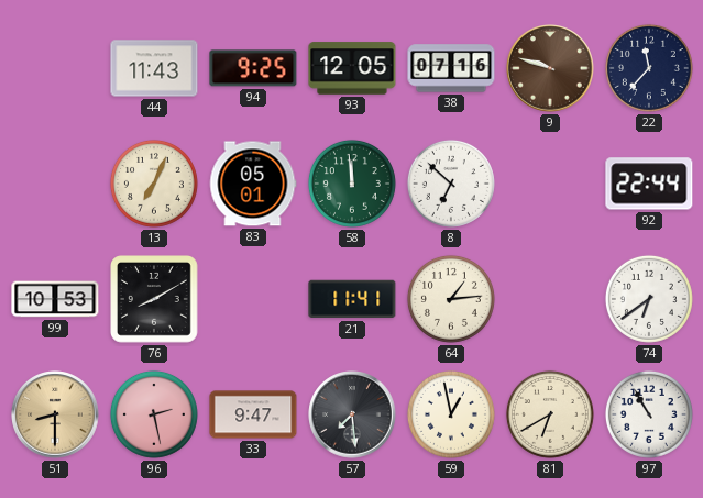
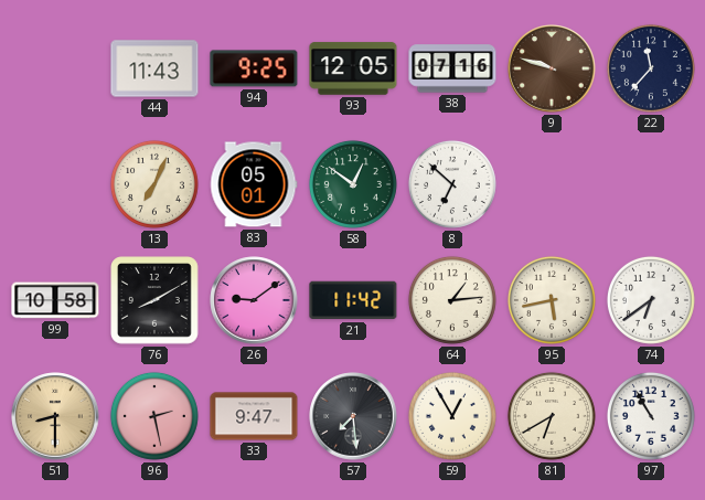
58: 11:59 -> 12:51
92: 22:44 -> none
99: 10:53 -> 10:58
26: none -> 9:09
21: 11:41 -> 11:42
95: none -> 5:43
59: 12:58 -> 12:55
